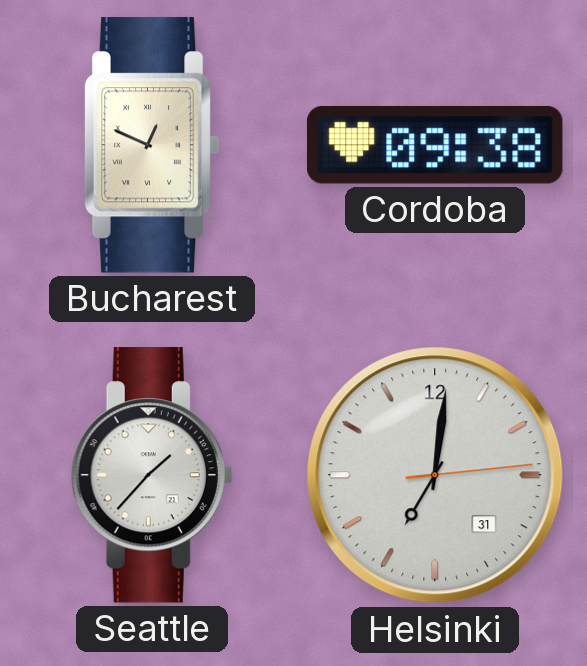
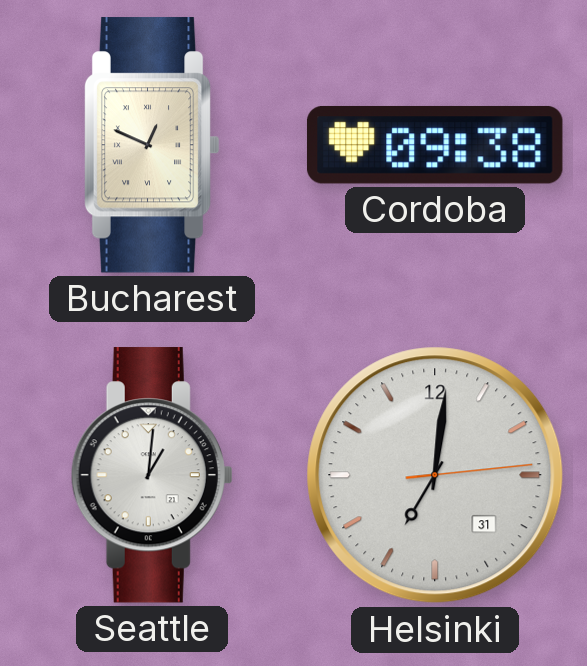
Seattle: 1:37 -> 1:01
